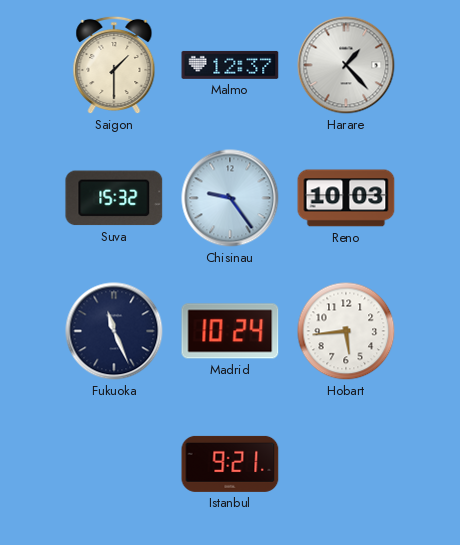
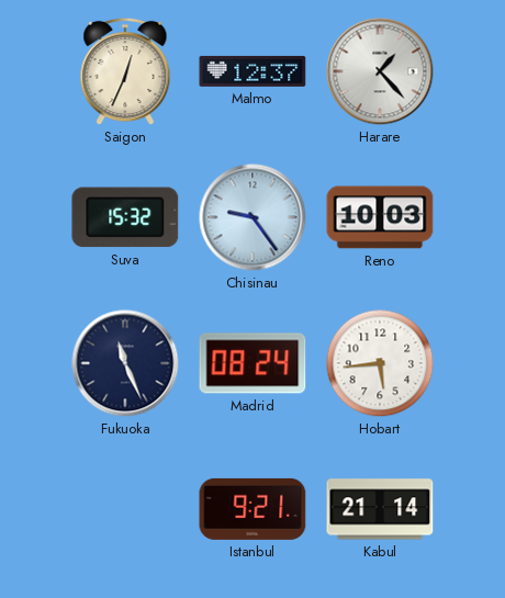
Saigon: 1:30 -> 12:34
Madrid: 10:24 -> 08:24
Kabul: none -> 21:14
